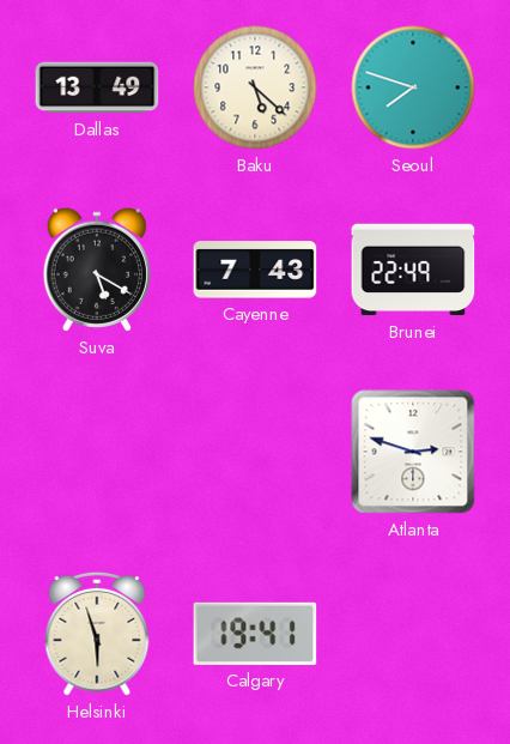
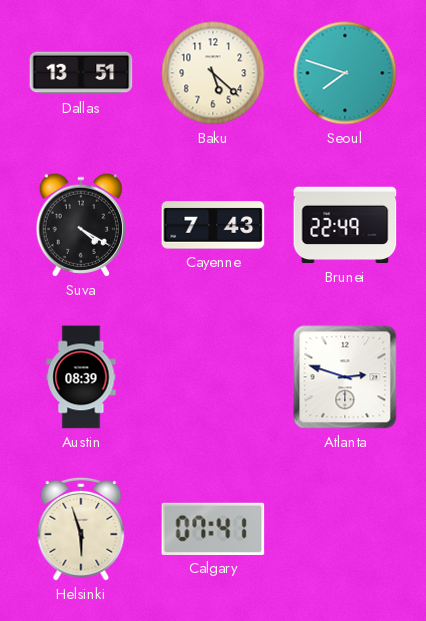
Dallas: 13:49 -> 13:51
Suva: 5:20 -> 4:20
Austin: none -> 08:39
Calgary: 19:41 -> 07:41
